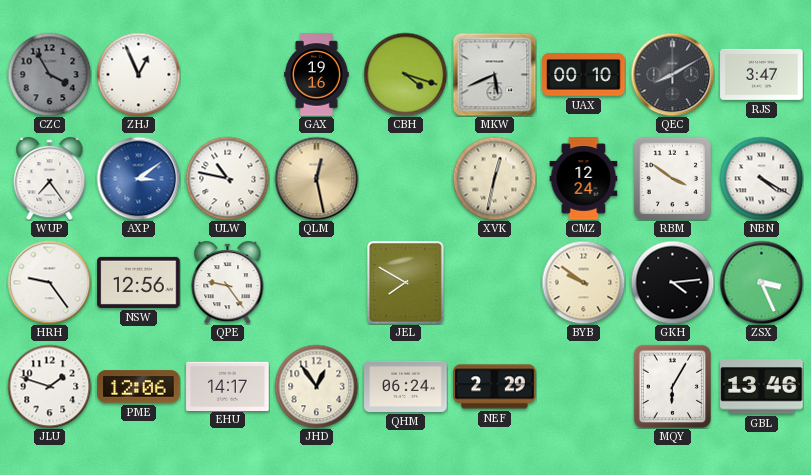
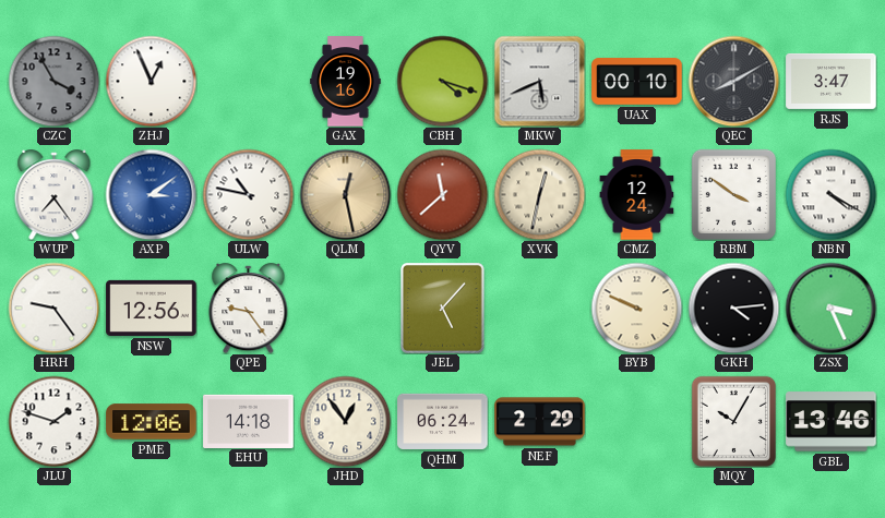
QYV: none -> 11:38
JEL: 7:50 -> 5:07
BYB: 9:51 -> 9:49
EHU: 14:17 -> 14:18
MQY: 6:05 -> 10:05
